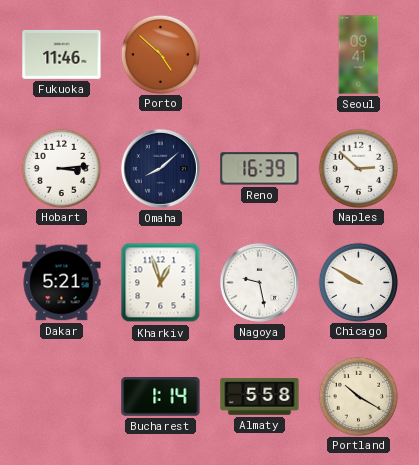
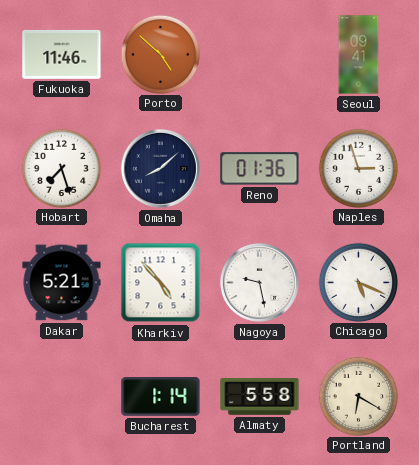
Hobart: 3:14 -> 7:27
Reno: 16:39 -> 01:36
Naples: 2:52 -> 2:57
Kharkiv: 12:57 -> 4:53
Chicago: 9:50 -> 5:19
Portland: 10:20 -> 6:20
